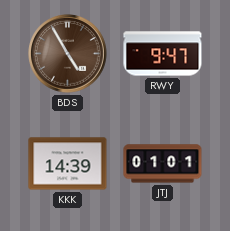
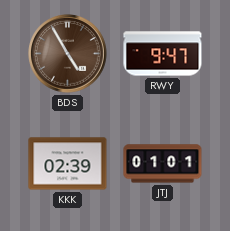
KKK: 14:39 -> 02:39
